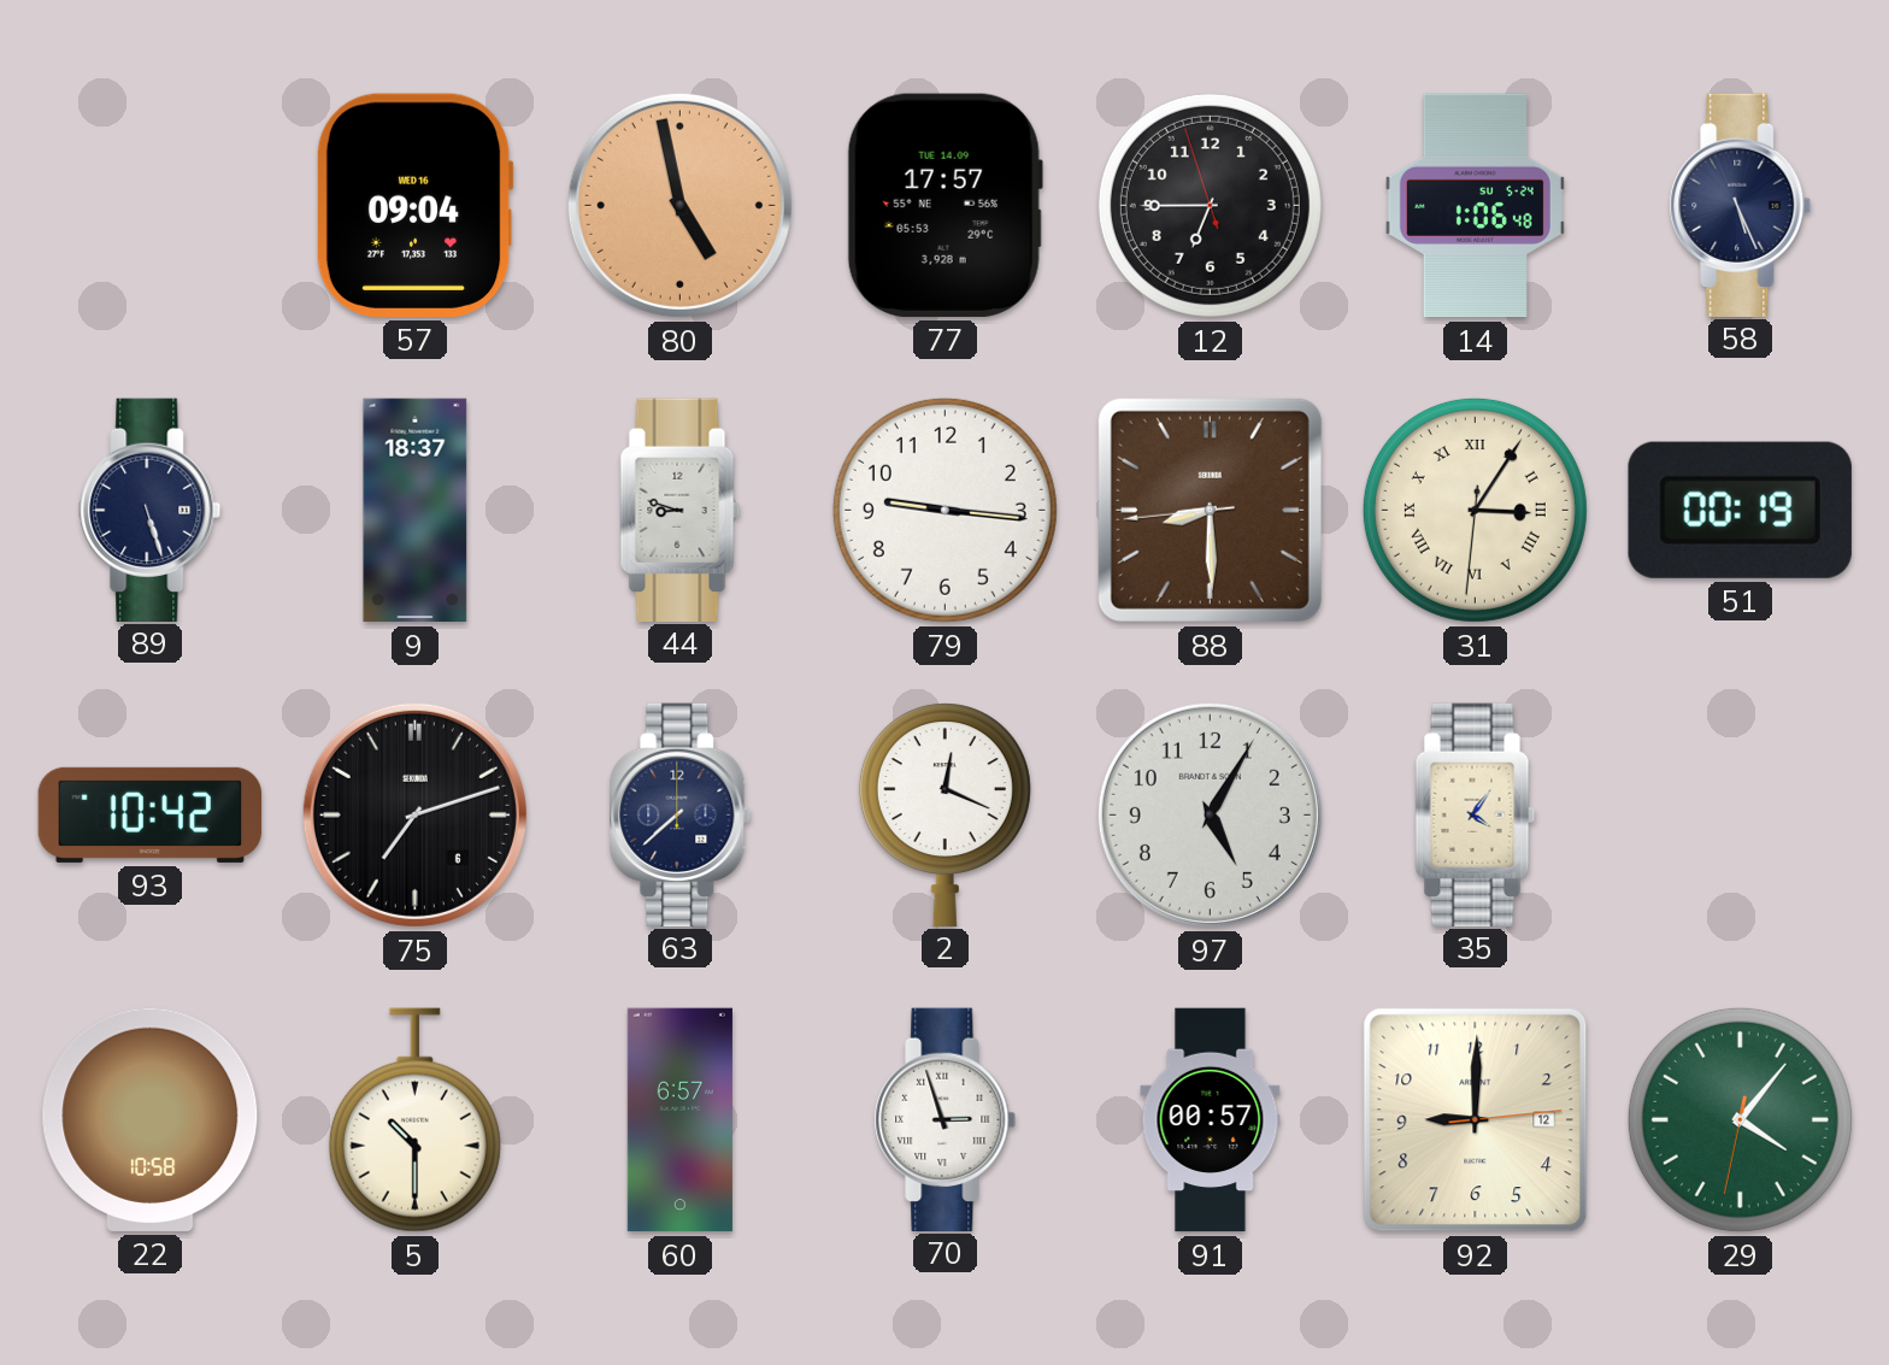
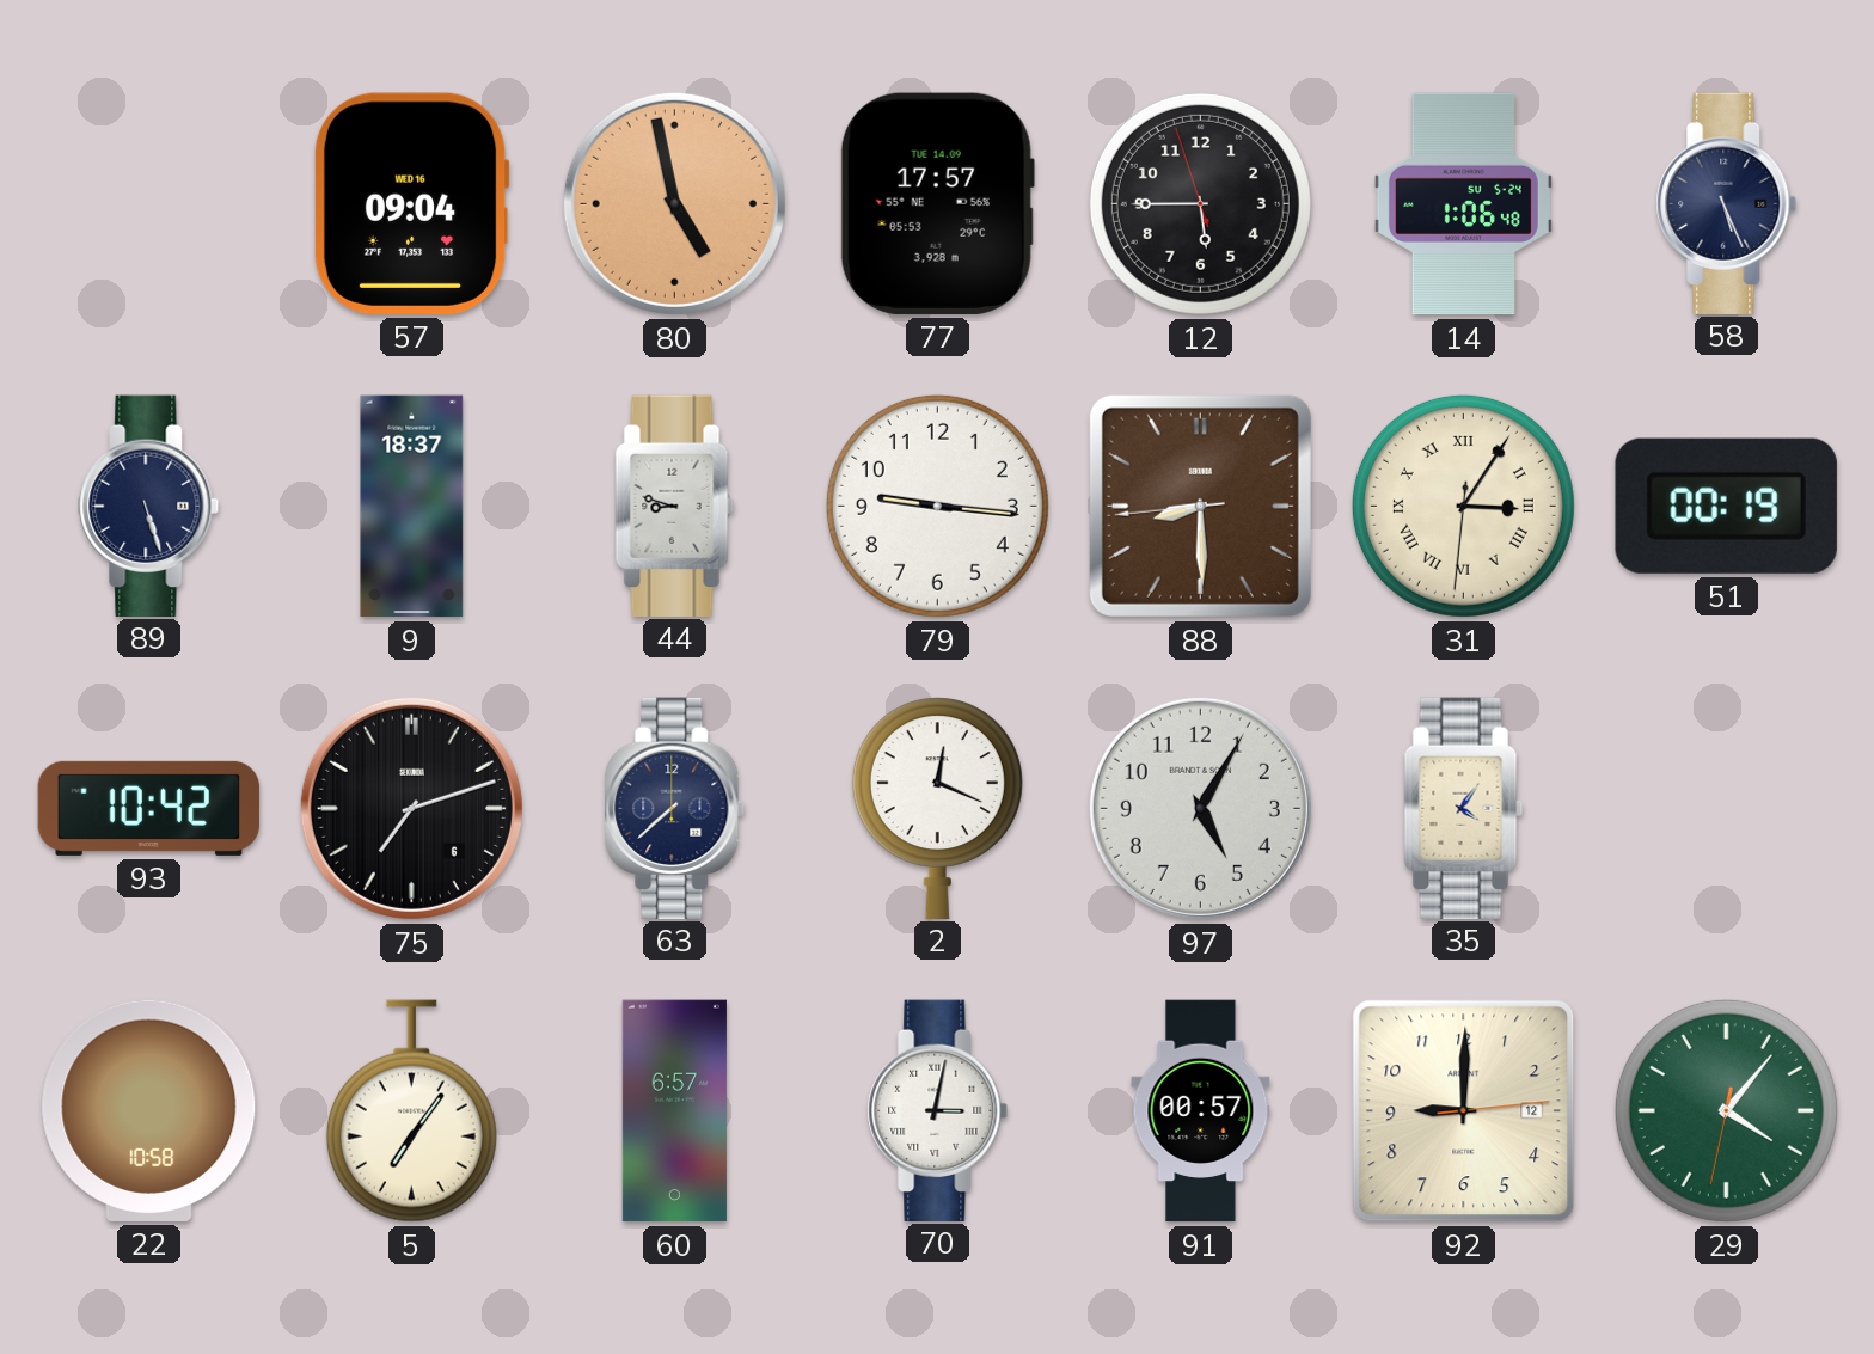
12: 6:44 -> 5:44
5: 10:30 -> 7:06
70: 2:57 -> 3:02
